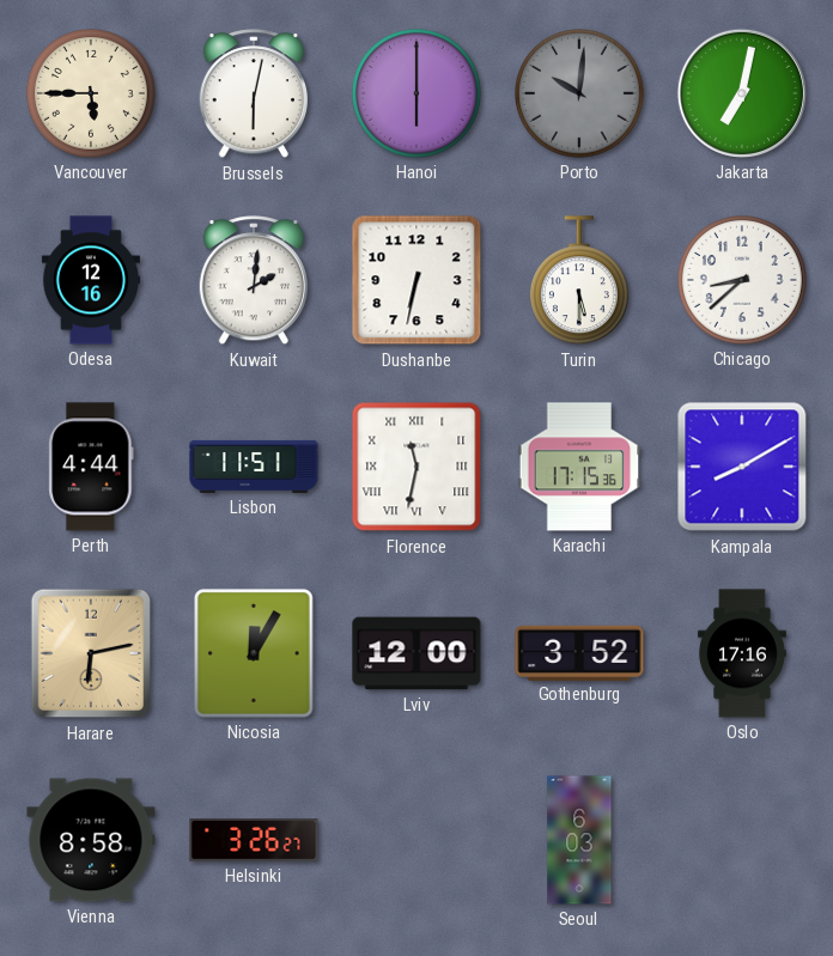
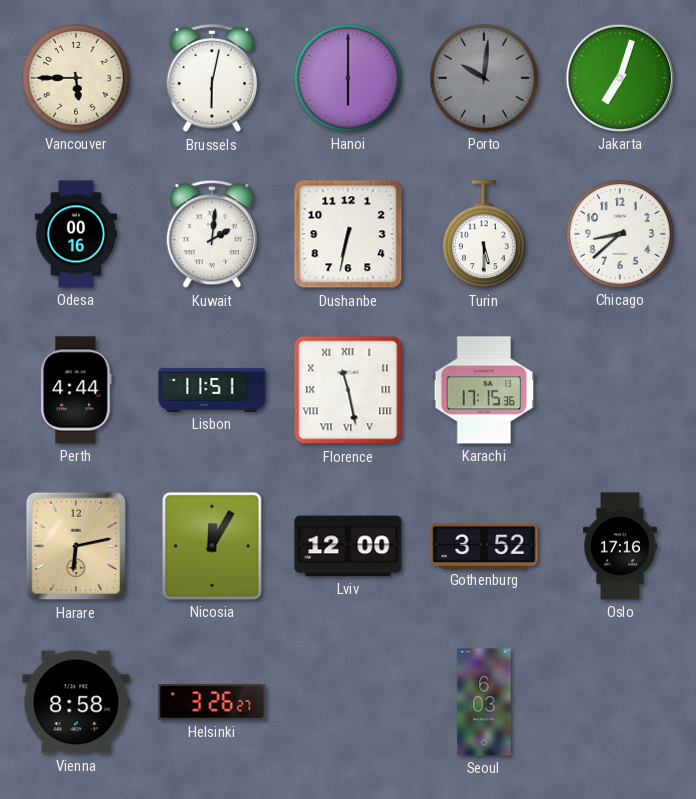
Jakarta: 7:02 -> 7:03
Odesa: 12:16 -> 00:16
Florence: 11:32 -> 11:28
Kampala: 8:10 -> none
